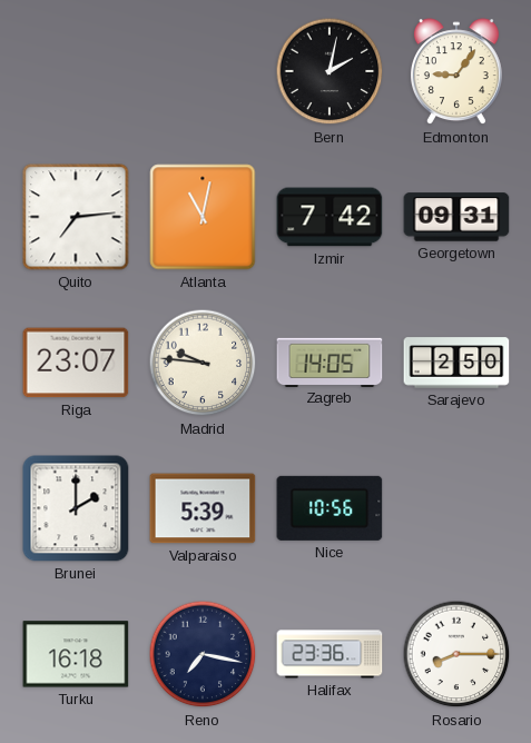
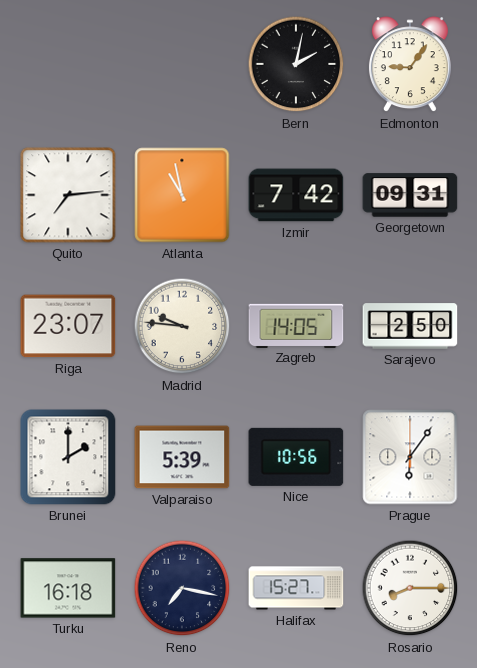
Atlanta: 11:02 -> 10:58
Prague: none -> 6:06
Halifax: 23:36 -> 15:27
